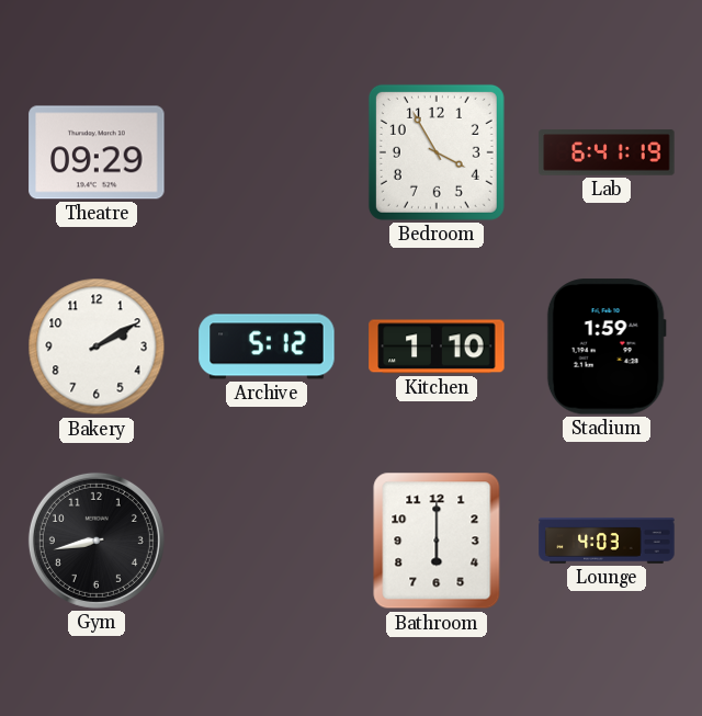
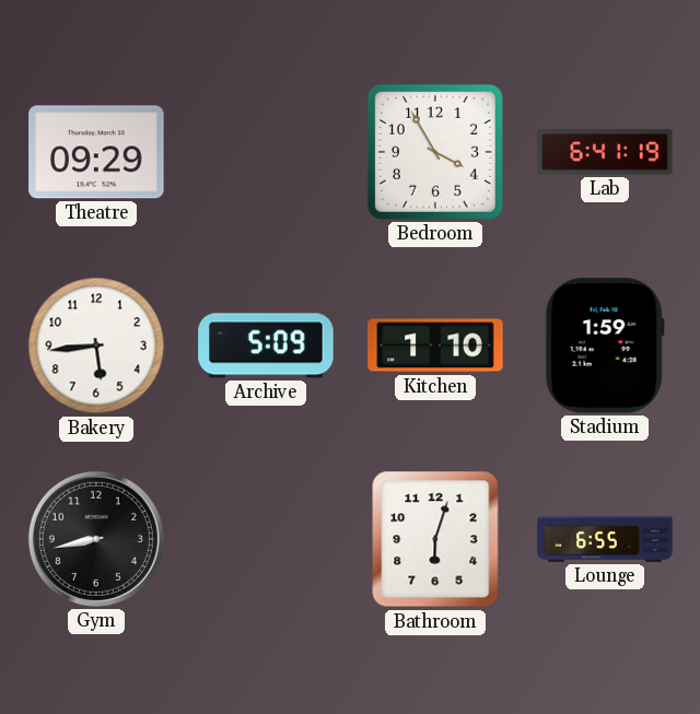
Bakery: 2:10 -> 5:44
Archive: 5:12 -> 5:09
Bathroom: 6:00 -> 6:03
Lounge: 4:03 -> 6:55
